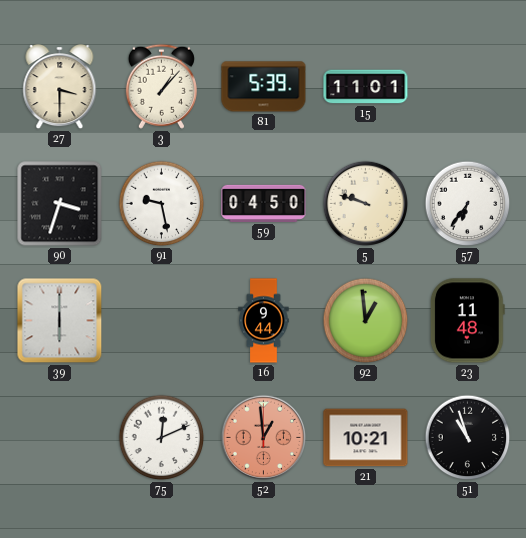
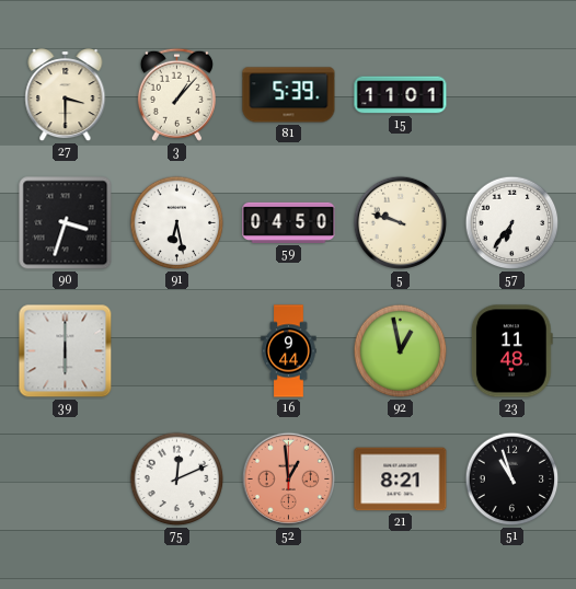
91: 9:28 -> 6:28
92: 12:59 -> 12:58
21: 10:21 -> 8:21
